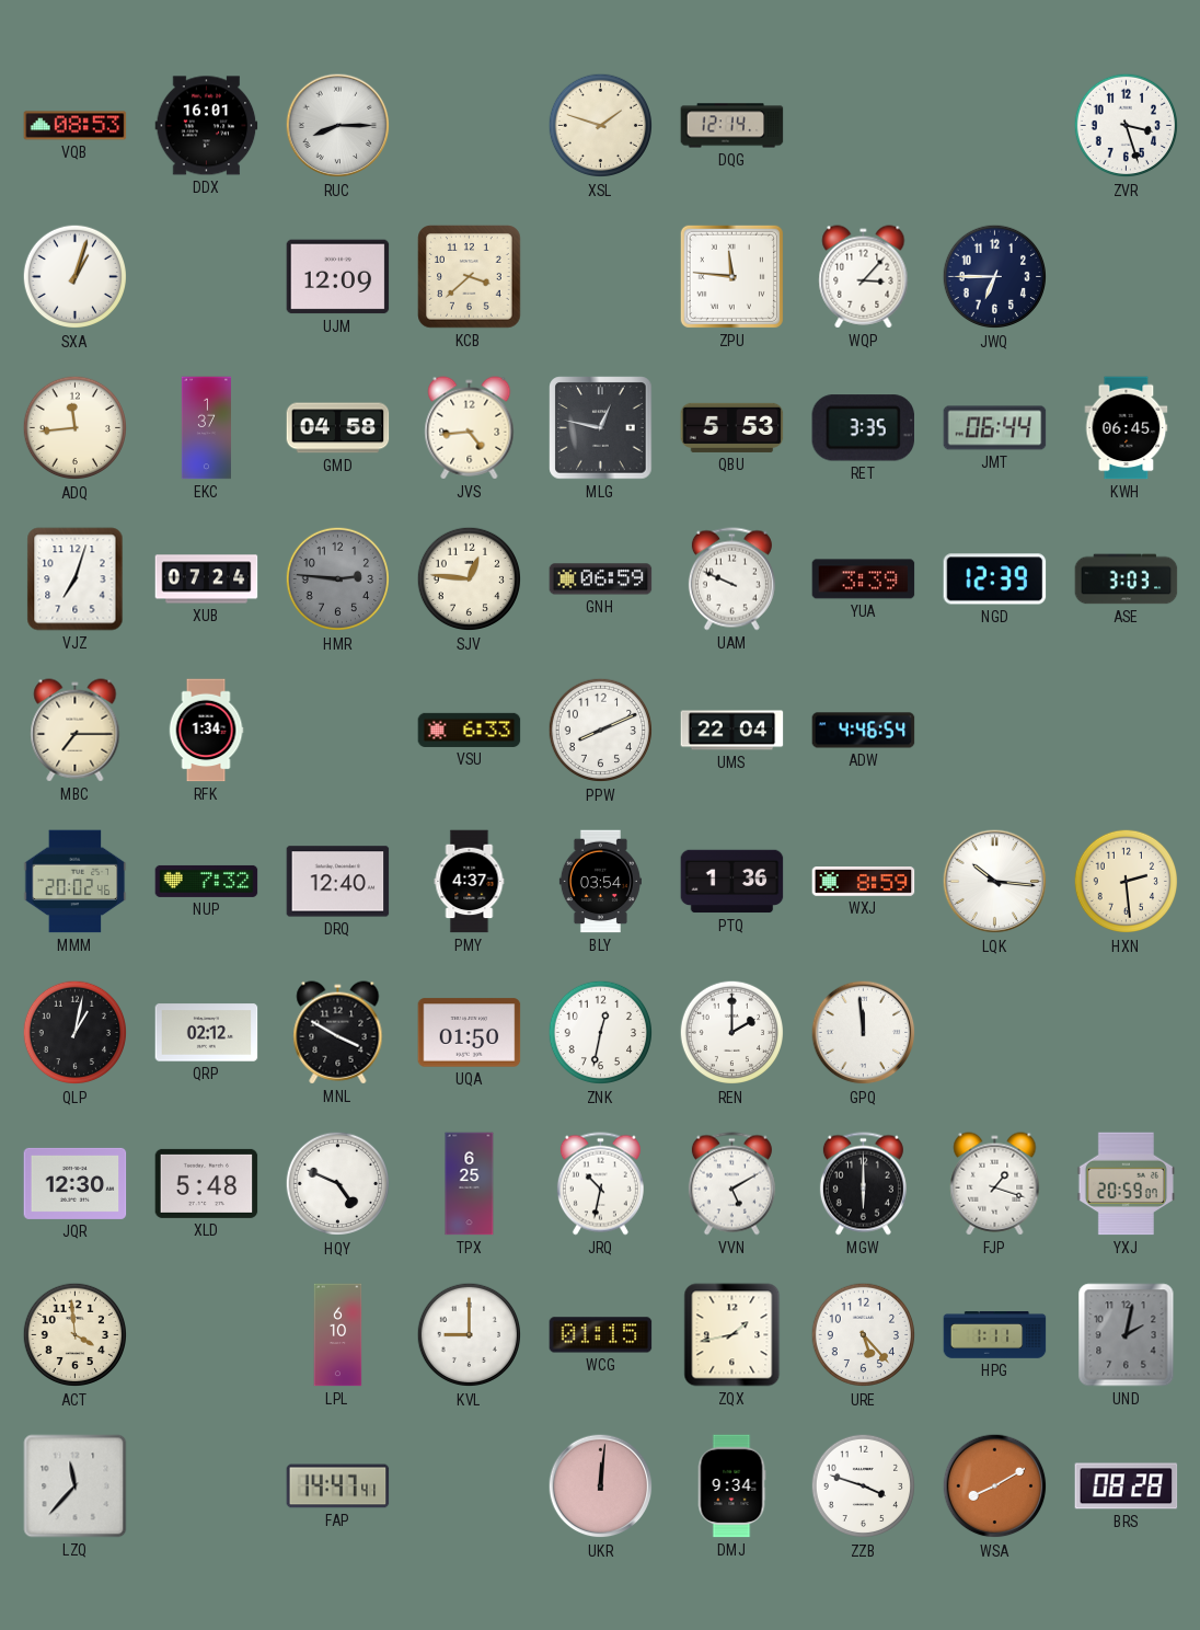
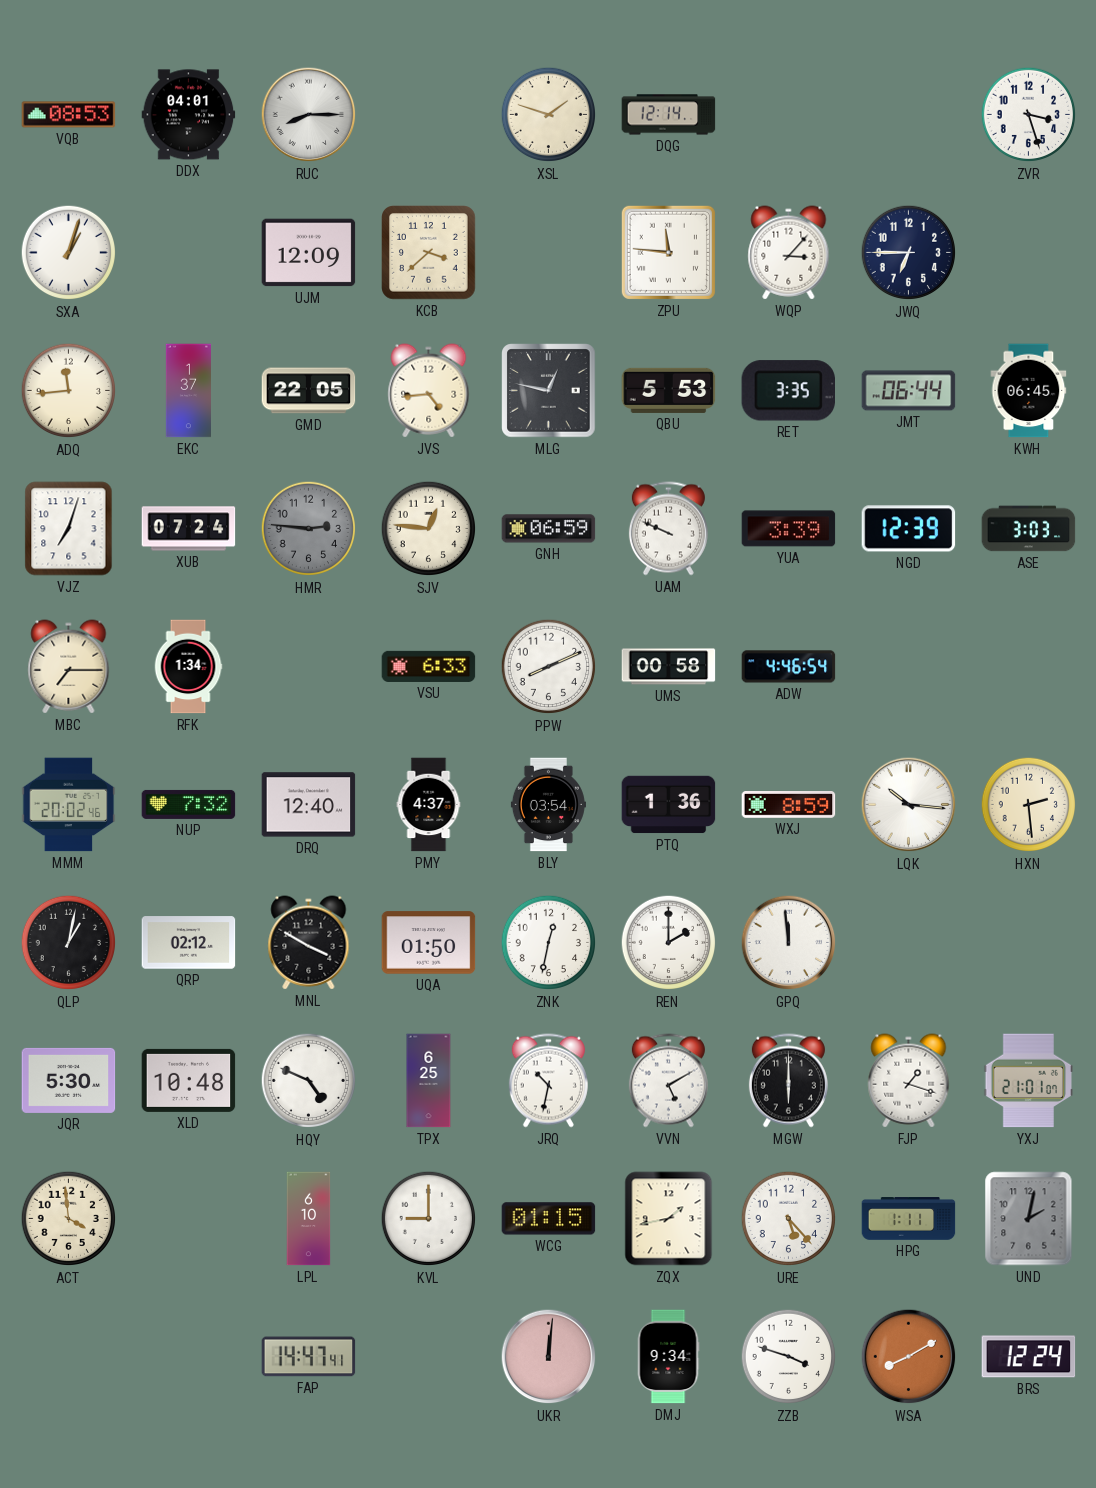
DDX: 16:01 -> 04:01
GMD: 04:58 -> 22:05
UMS: 22:04 -> 00:58
JQR: 12:30 -> 5:30
XLD: 5:48 -> 10:48
YXJ: 20:59 -> 21:01
LZQ: 11:37 -> none
BRS: 08:28 -> 12:24
